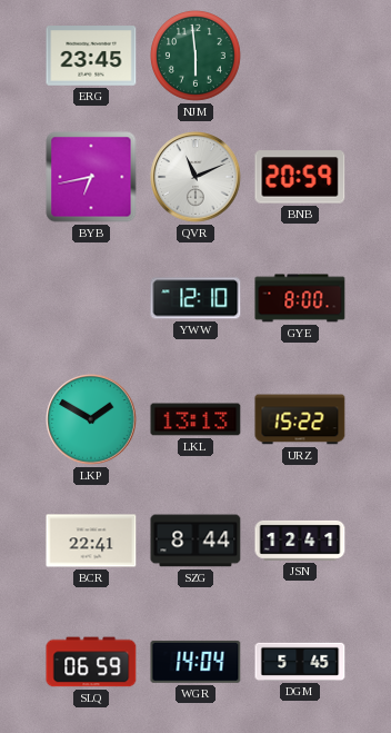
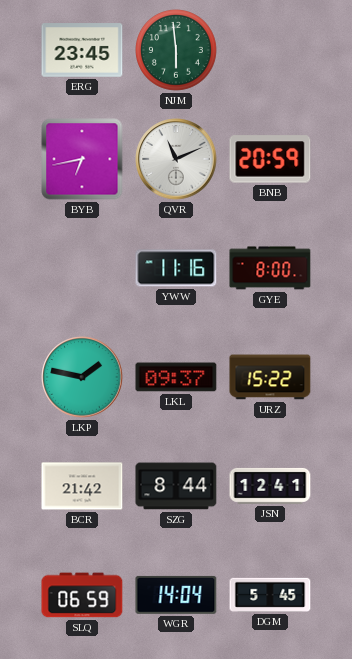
YWW: 12:10 -> 11:16
LKP: 1:50 -> 1:47
LKL: 13:13 -> 09:37
BCR: 22:41 -> 21:42
